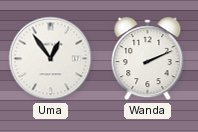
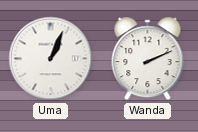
Uma: 12:54 -> 1:04
